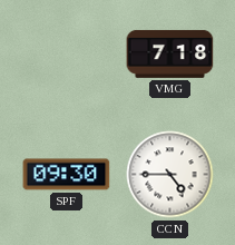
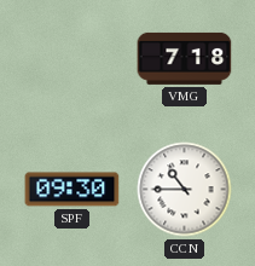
CCN: 4:45 -> 10:45
